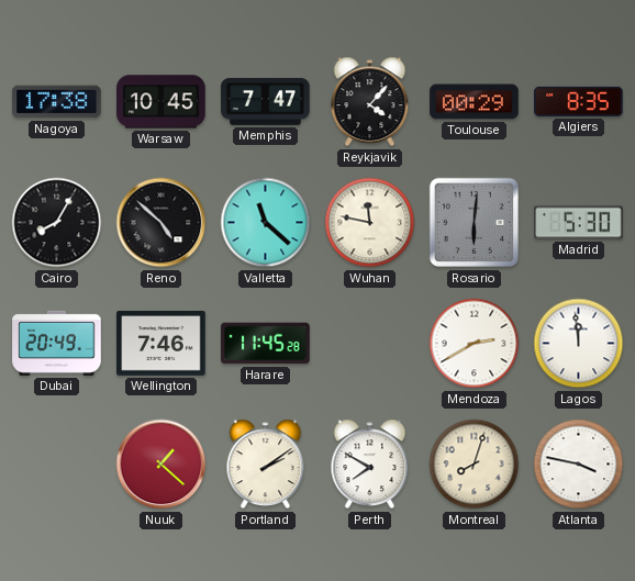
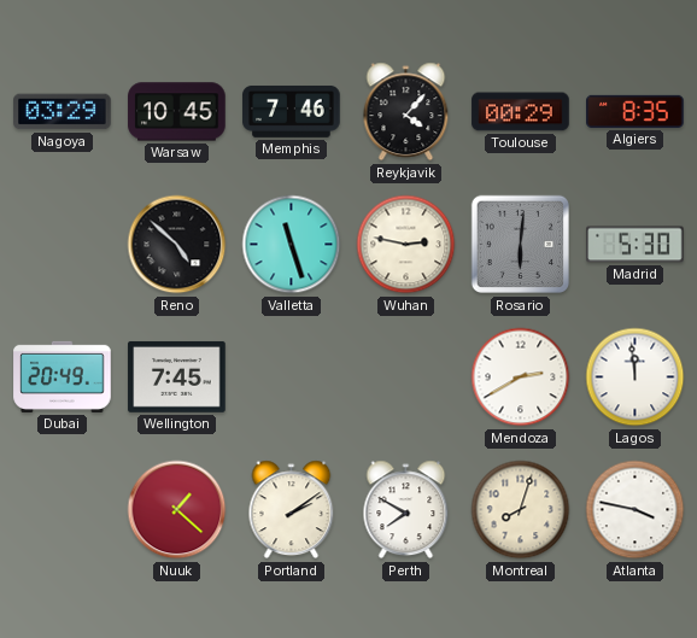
Nagoya: 17:38 -> 03:29
Memphis: 7:47 -> 7:46
Cairo: 8:05 -> none
Valletta: 11:22 -> 11:27
Wuhan: 11:47 -> 2:47
Wellington: 7:46 -> 7:45
Harare: 11:45 -> none
